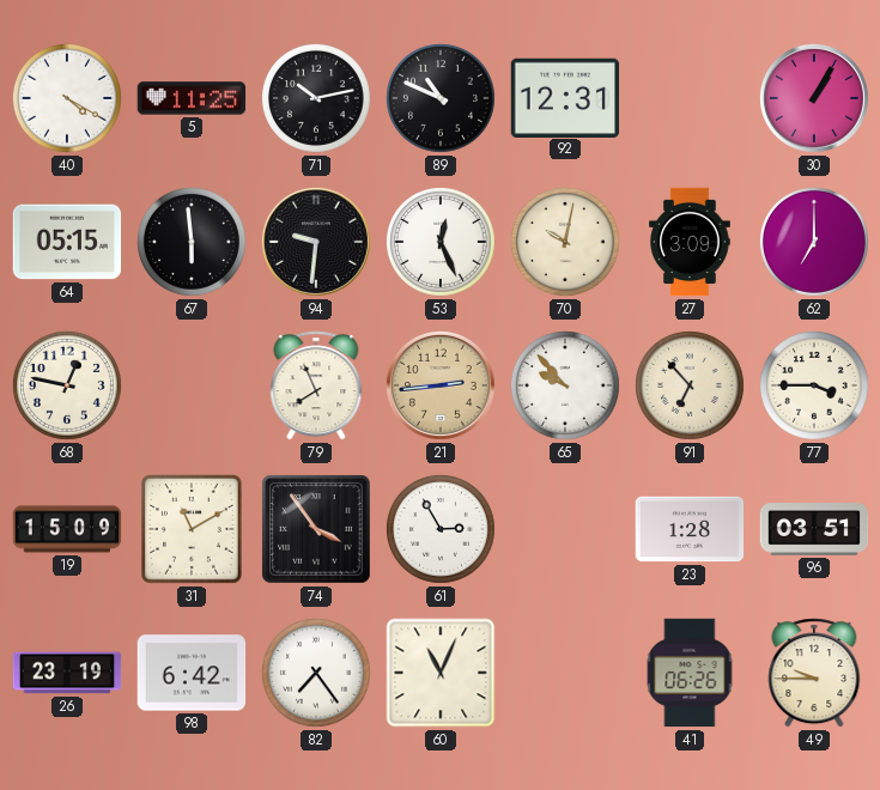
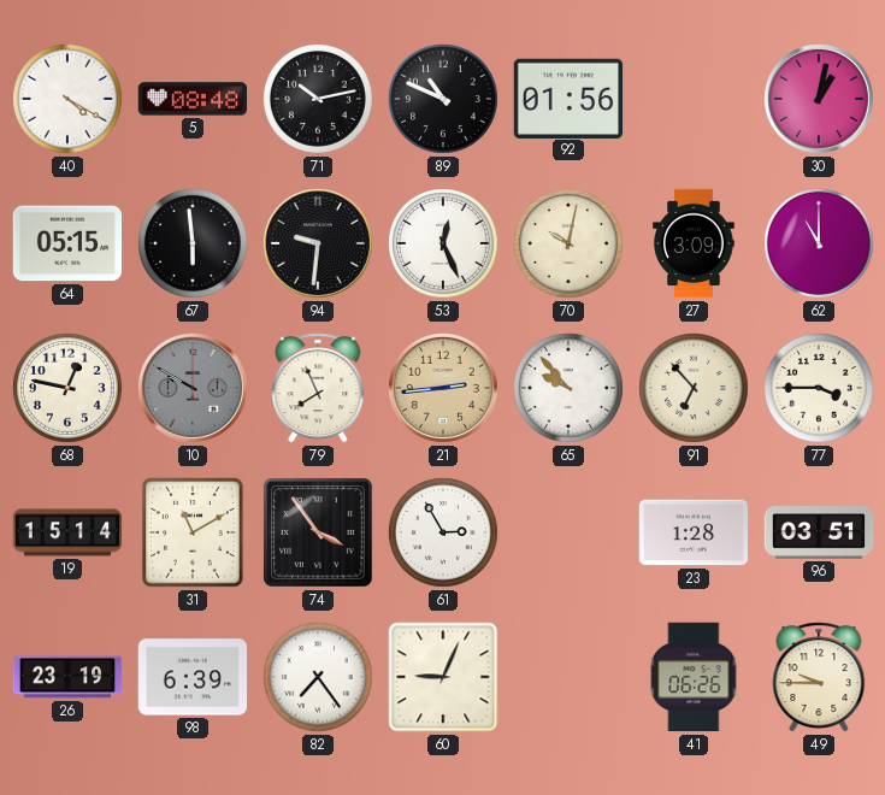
5: 11:25 -> 08:48
92: 12:31 -> 01:56
30: 1:05 -> 1:02
62: 7:00 -> 11:00
10: none -> 9:50
19: 15:09 -> 15:14
98: 6:42 -> 6:39
60: 11:04 -> 9:04
